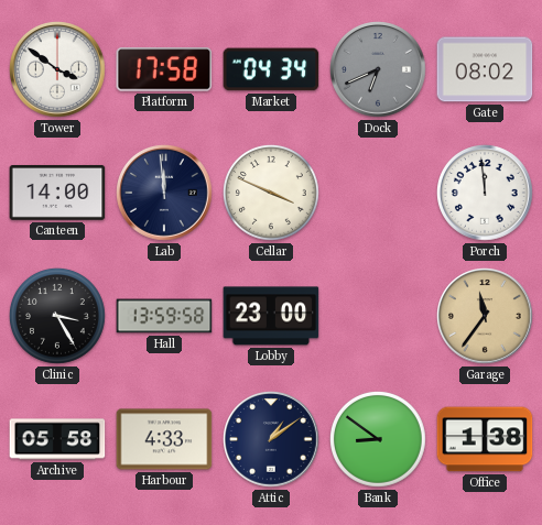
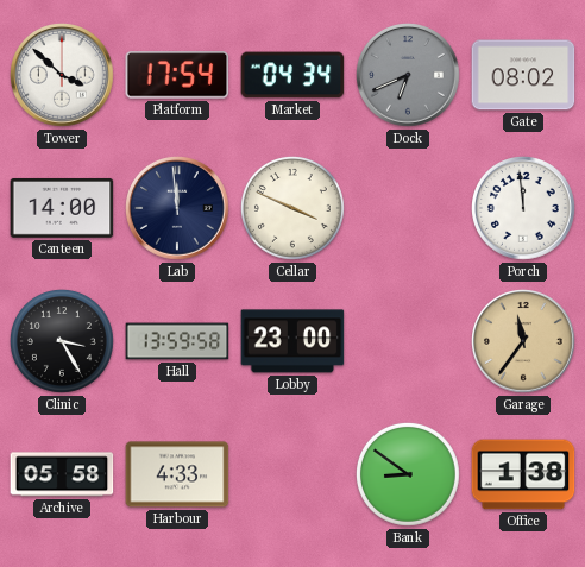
Tower: 3:51 -> 3:52
Platform: 17:58 -> 17:54
Attic: 1:09 -> none
